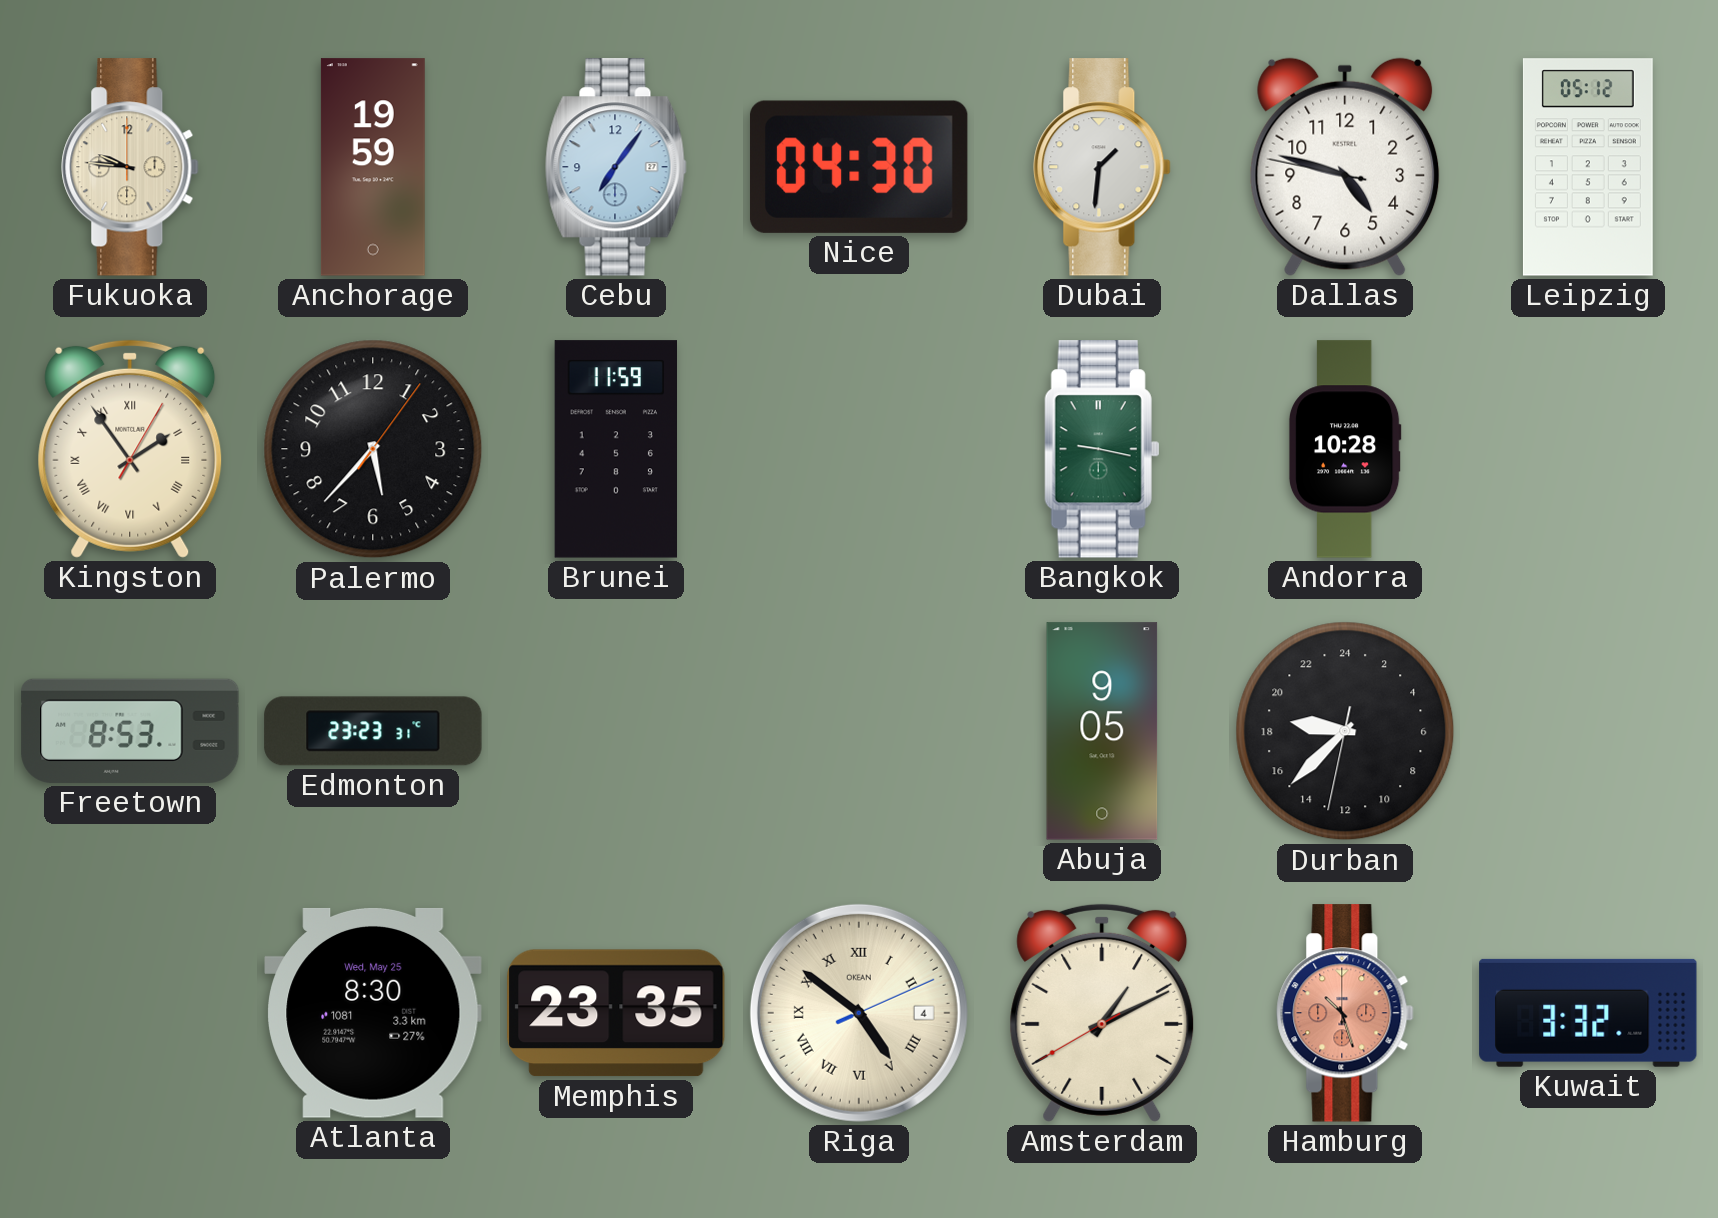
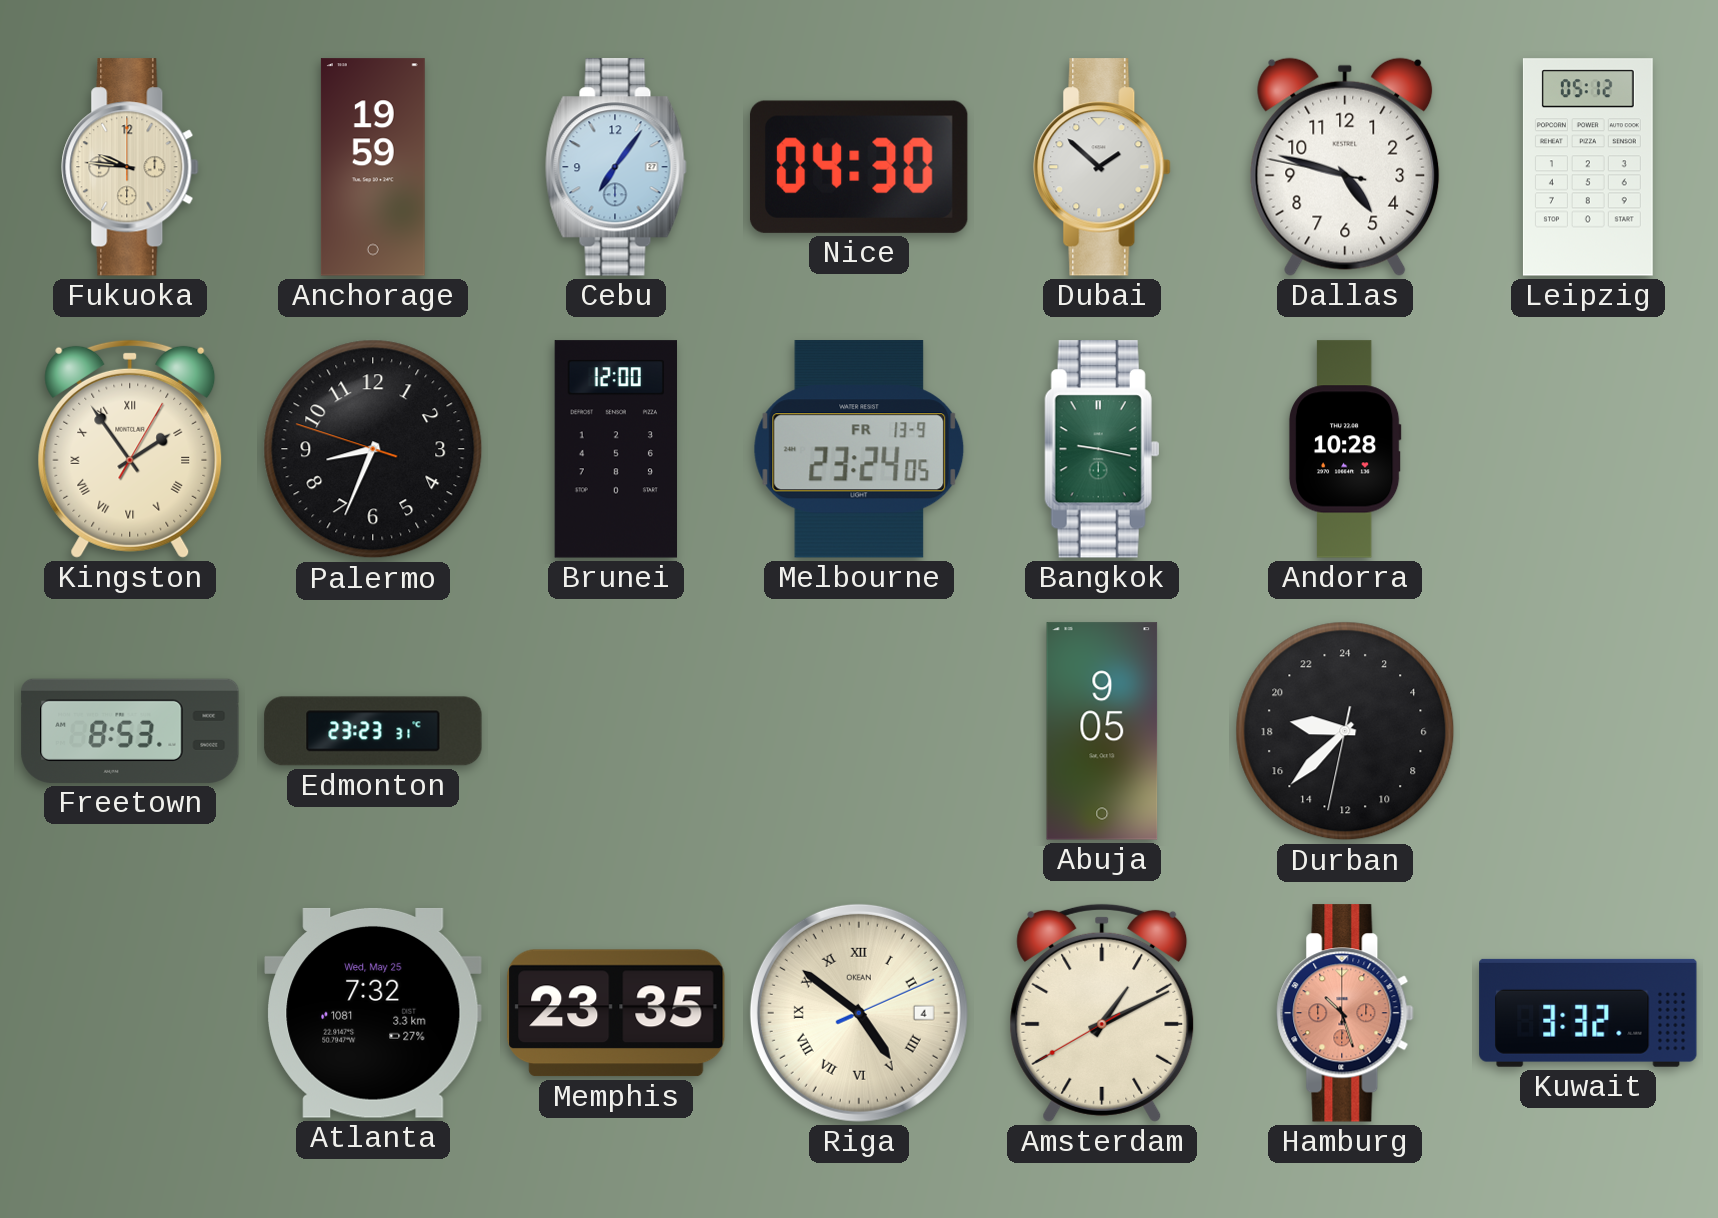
Dubai: 1:31 -> 1:52
Palermo: 5:37 -> 8:33
Brunei: 11:59 -> 12:00
Melbourne: none -> 23:24
Atlanta: 8:30 -> 7:32
